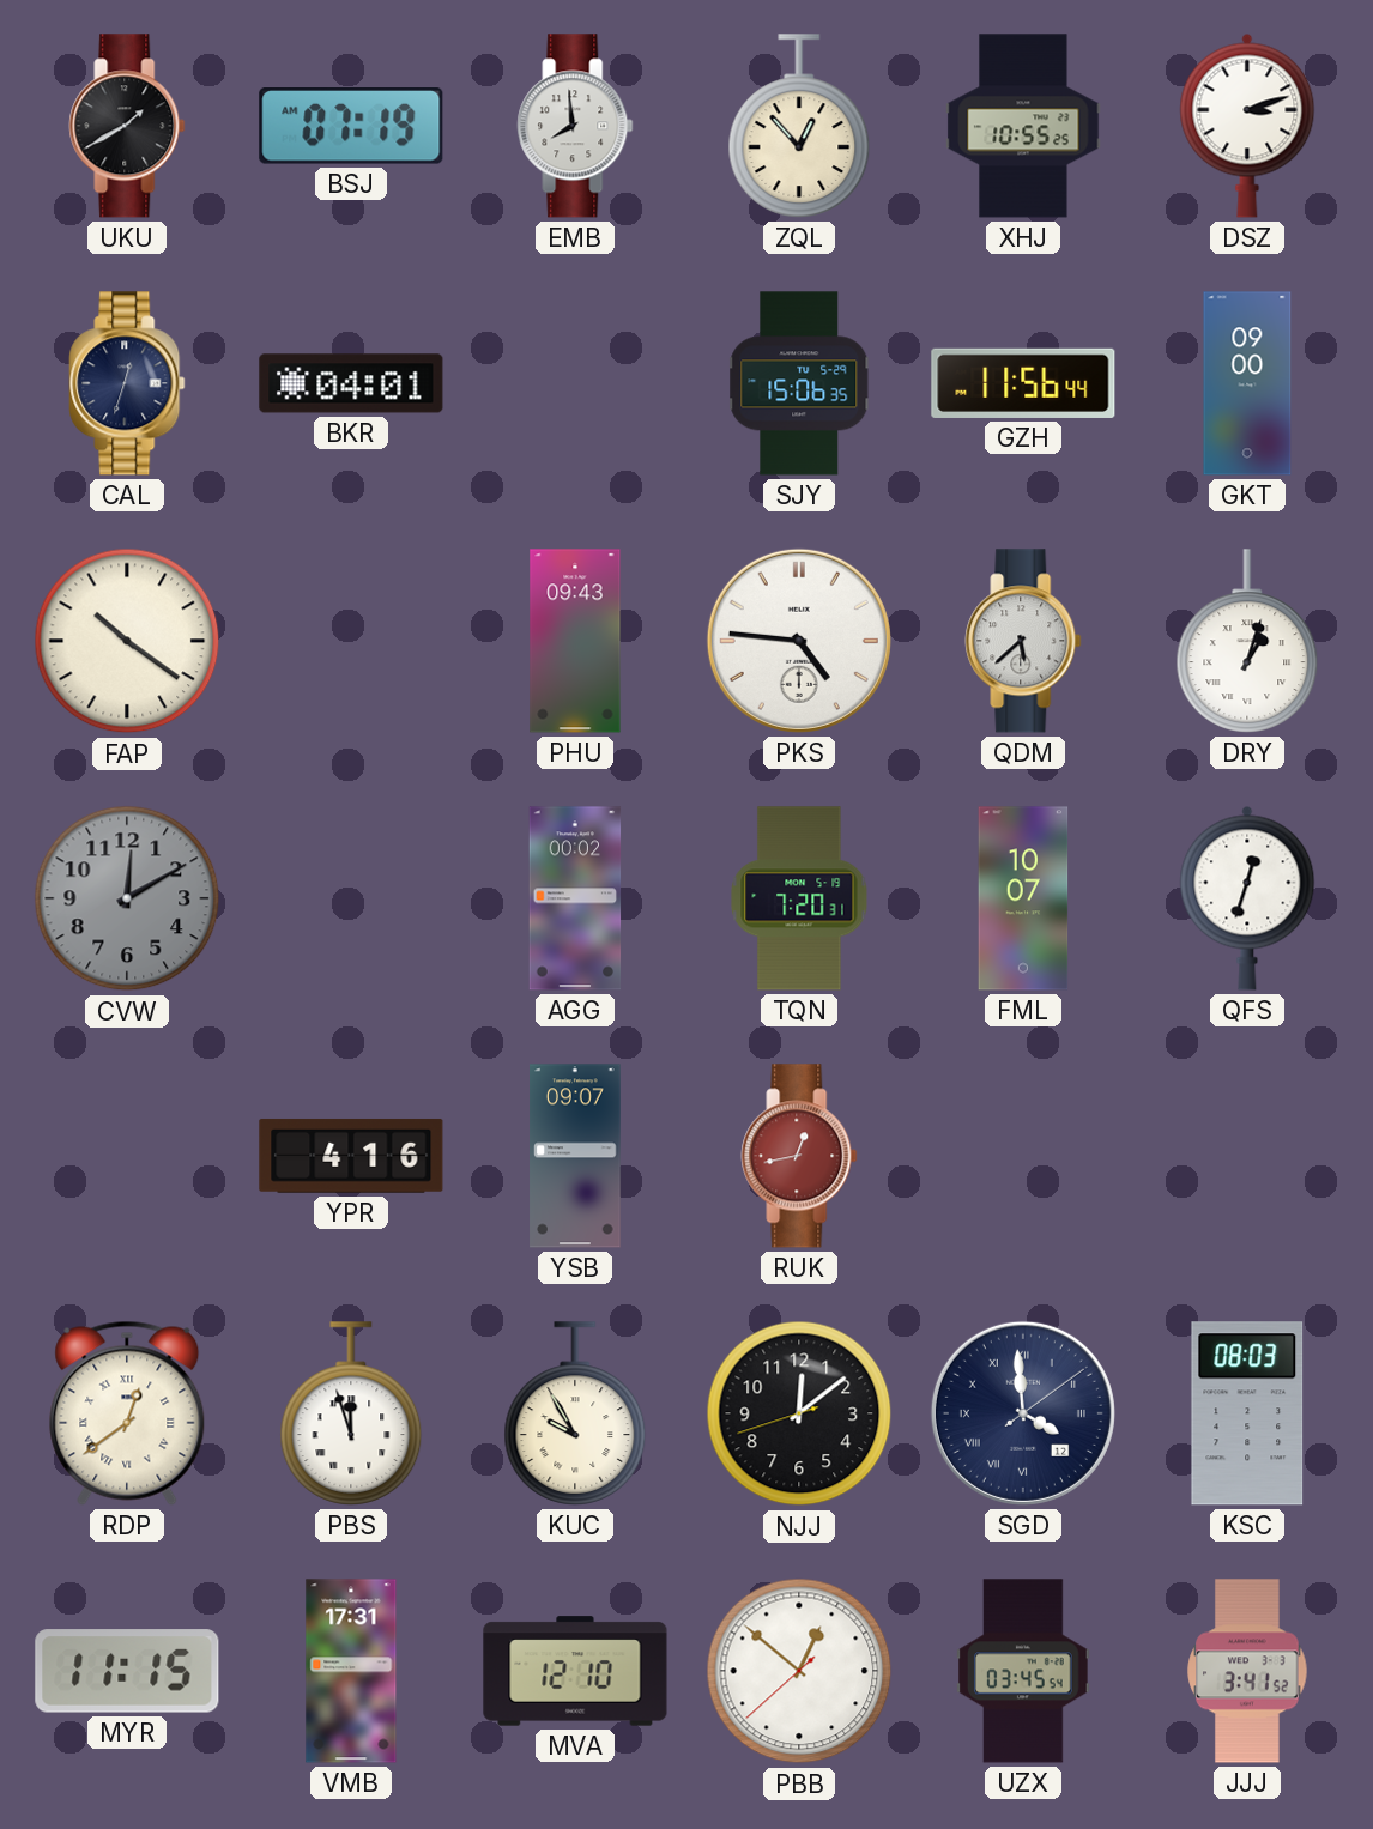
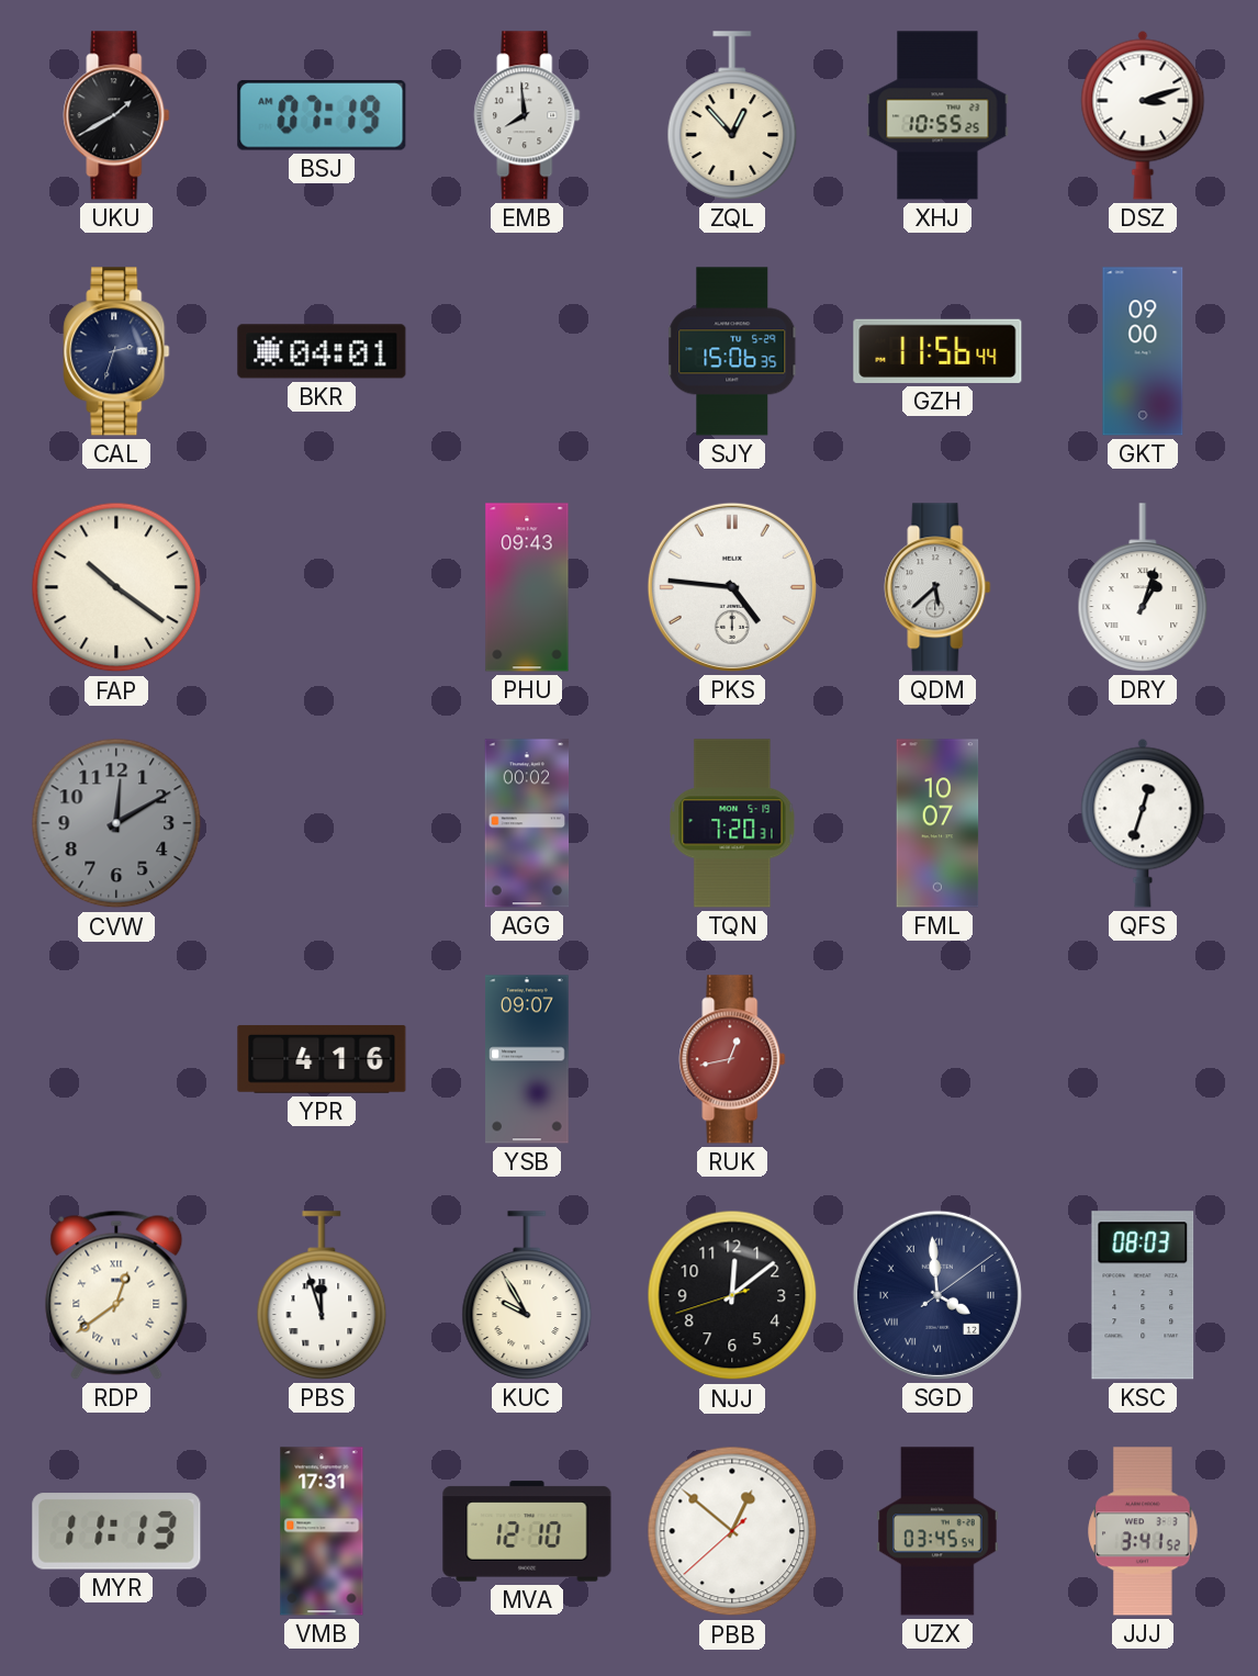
CAL: 12:33 -> 2:33
MYR: 11:15 -> 11:13
